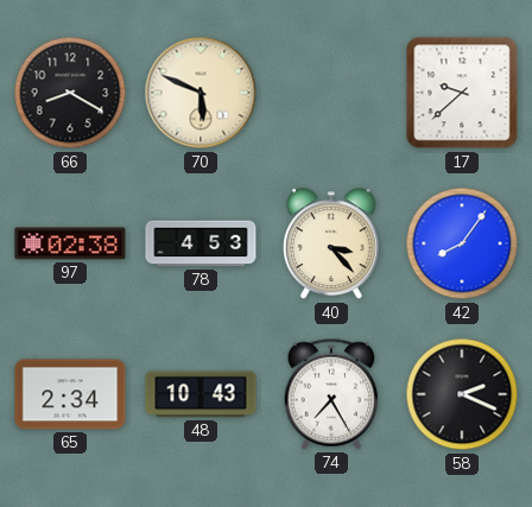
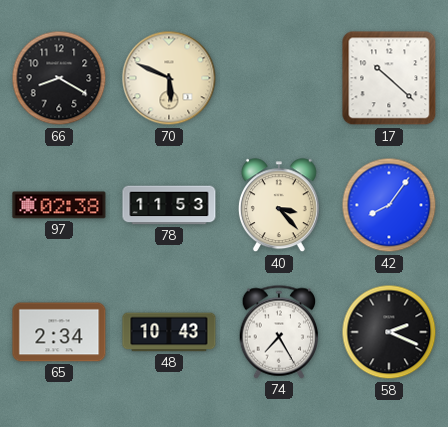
17: 9:38 -> 10:22
78: 4:53 -> 11:53
